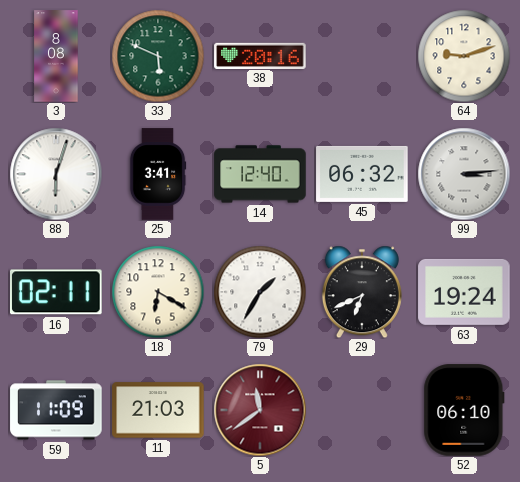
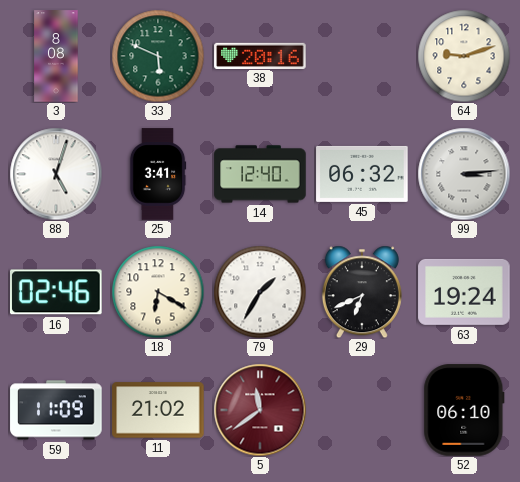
88: 6:03 -> 5:03
16: 02:11 -> 02:46
11: 21:03 -> 21:02
